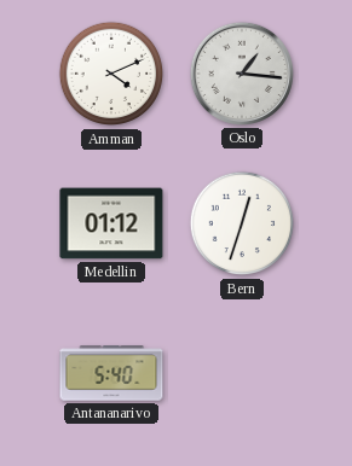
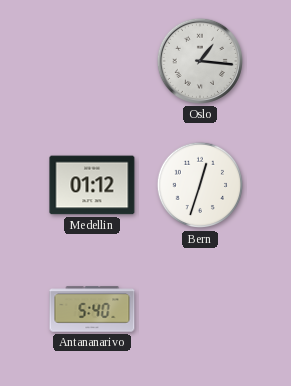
Amman: 4:11 -> none
